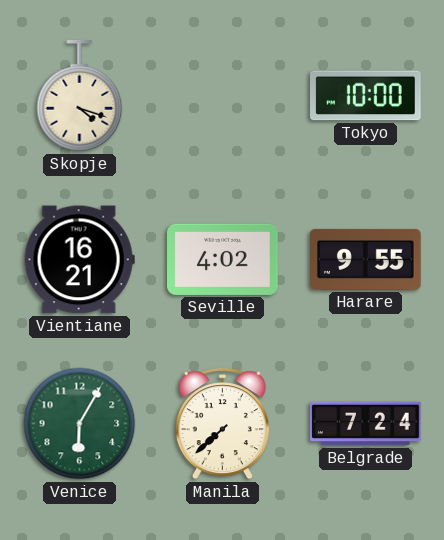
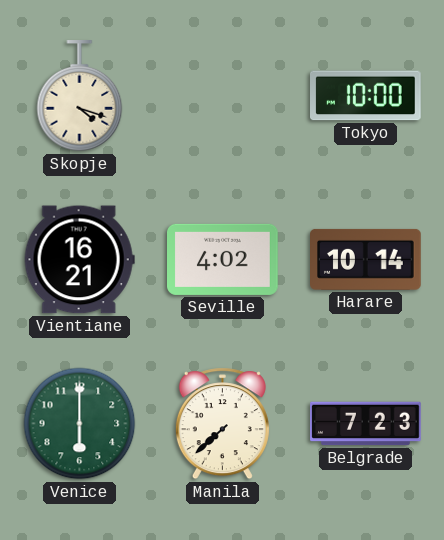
Harare: 9:55 -> 10:14
Venice: 6:05 -> 6:00
Belgrade: 7:24 -> 7:23
